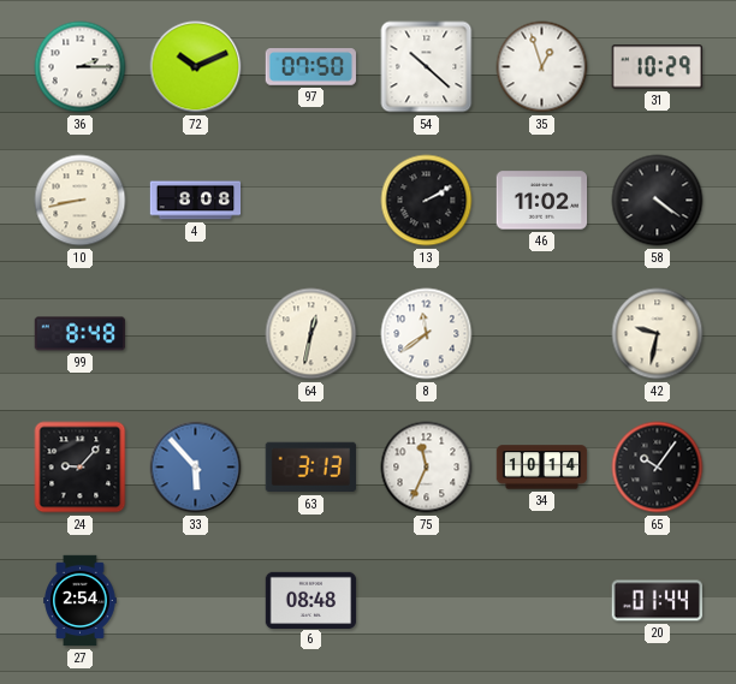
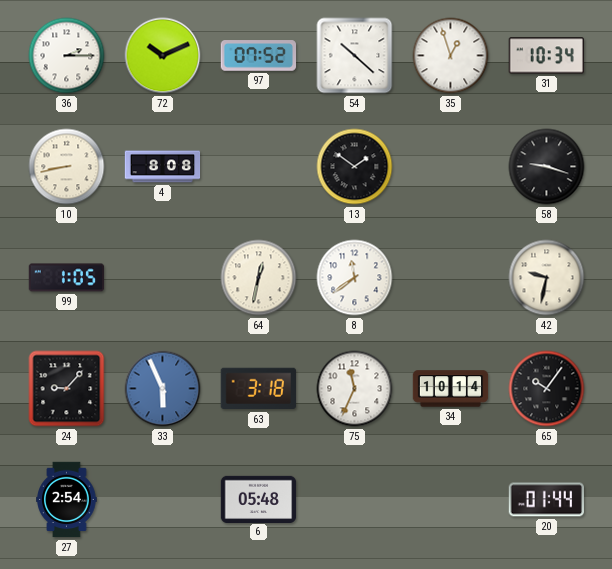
97: 07:50 -> 07:52
31: 10:29 -> 10:34
13: 2:10 -> 1:51
46: 11:02 -> none
58: 4:21 -> 9:18
99: 8:48 -> 1:05
33: 5:53 -> 5:56
63: 3:13 -> 3:18
6: 08:48 -> 05:48
